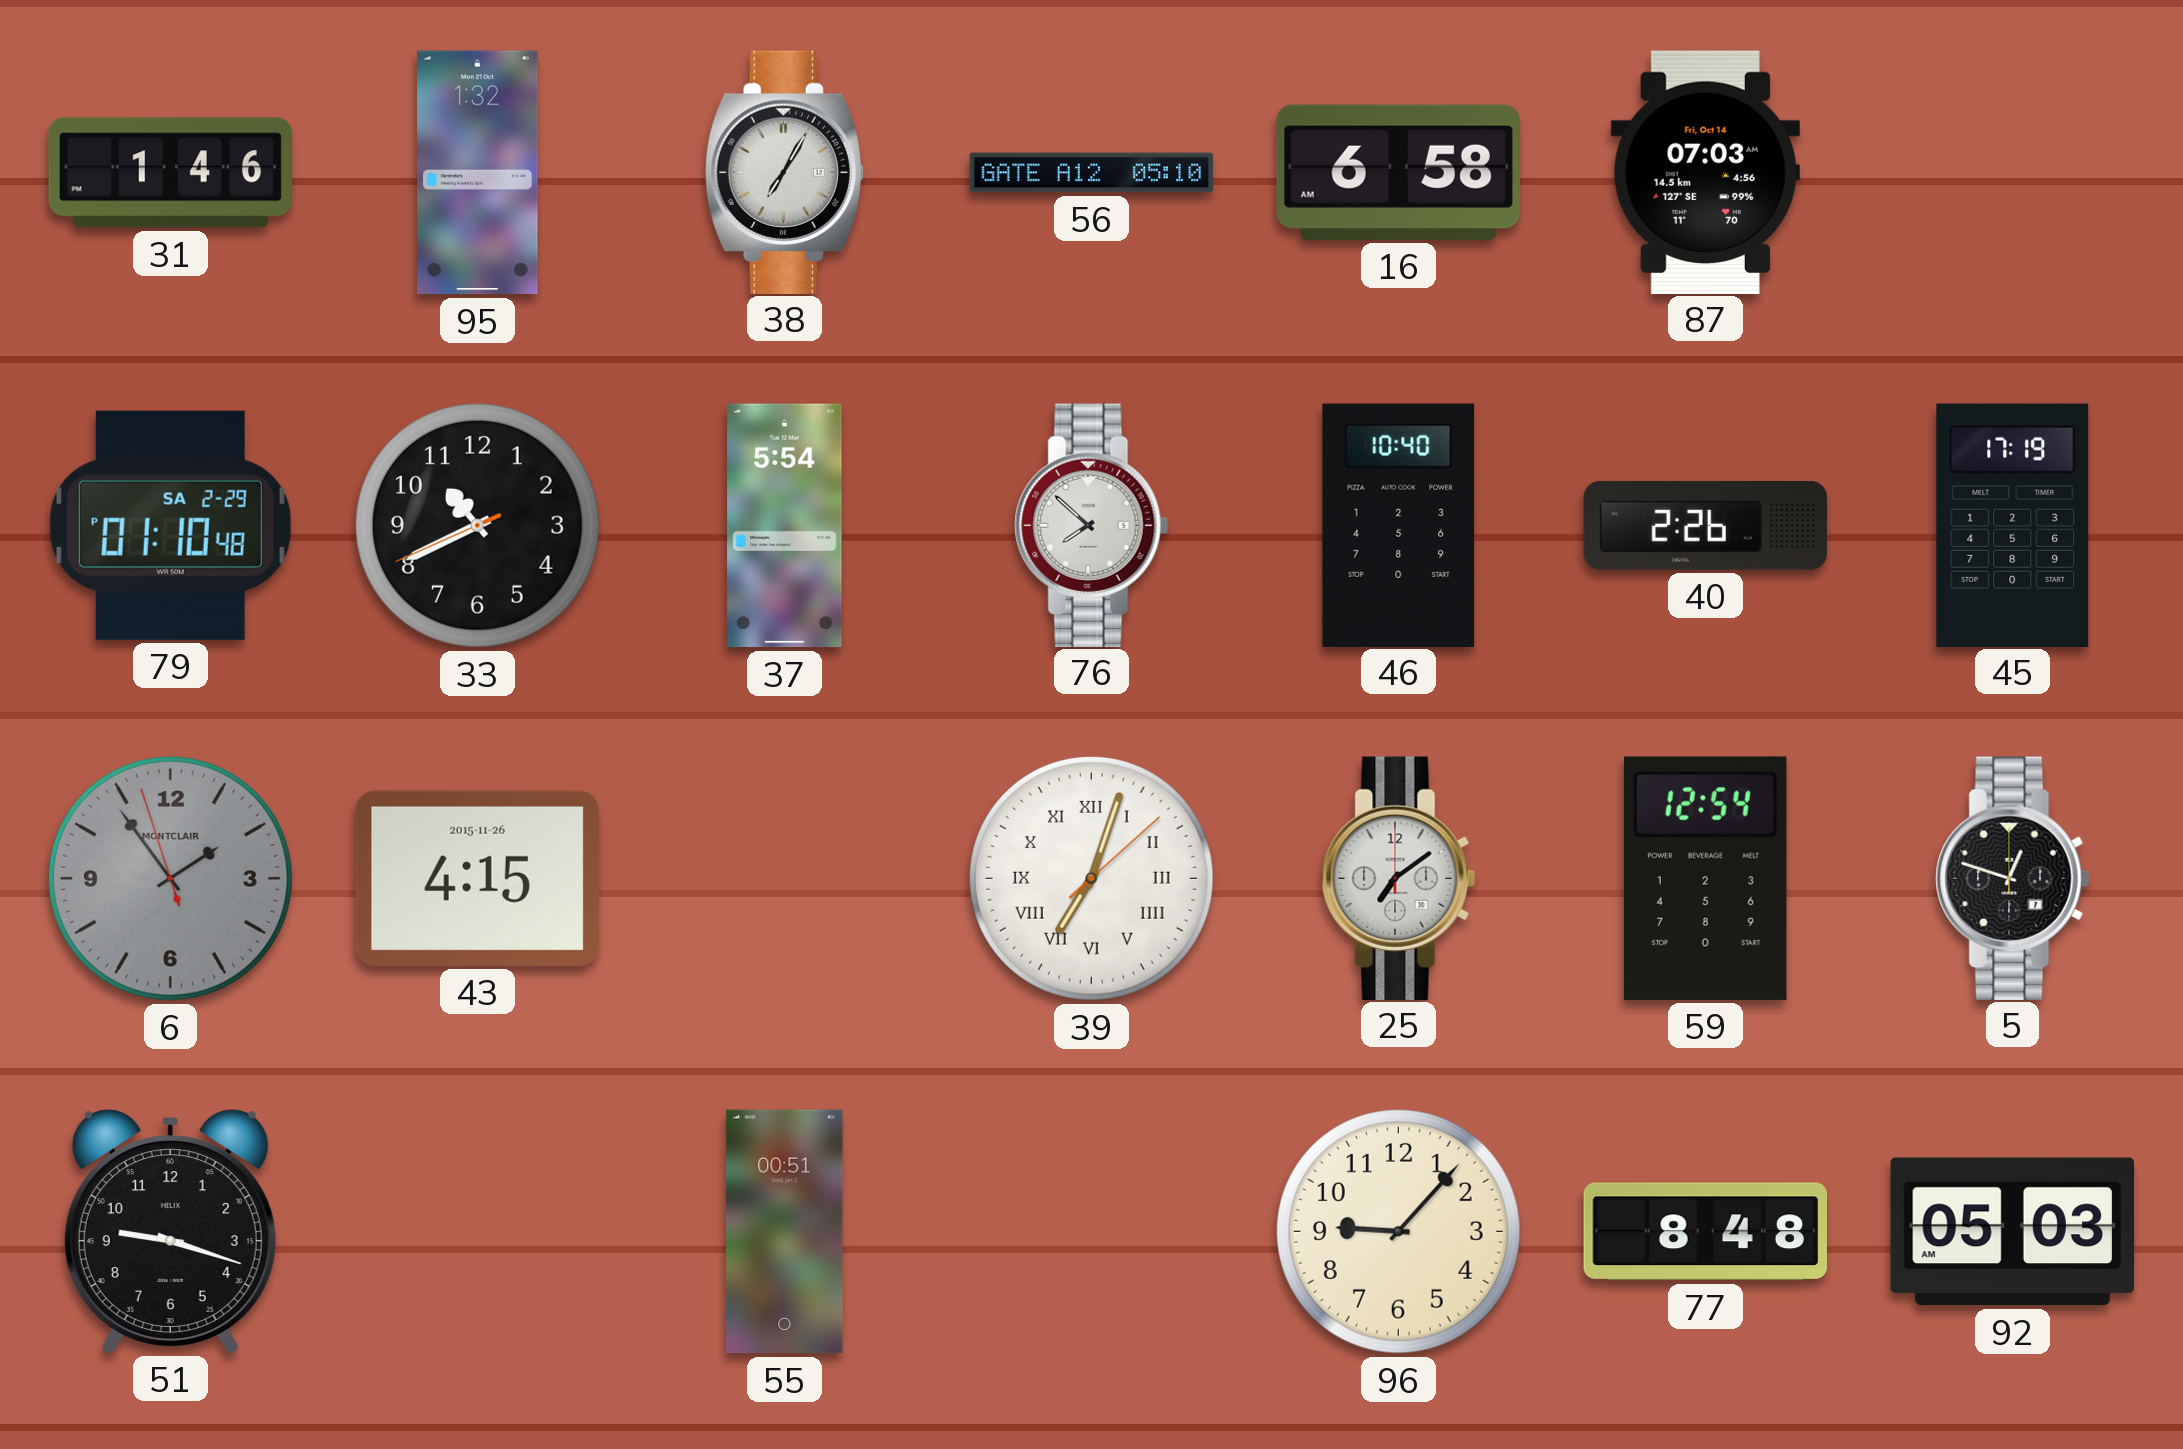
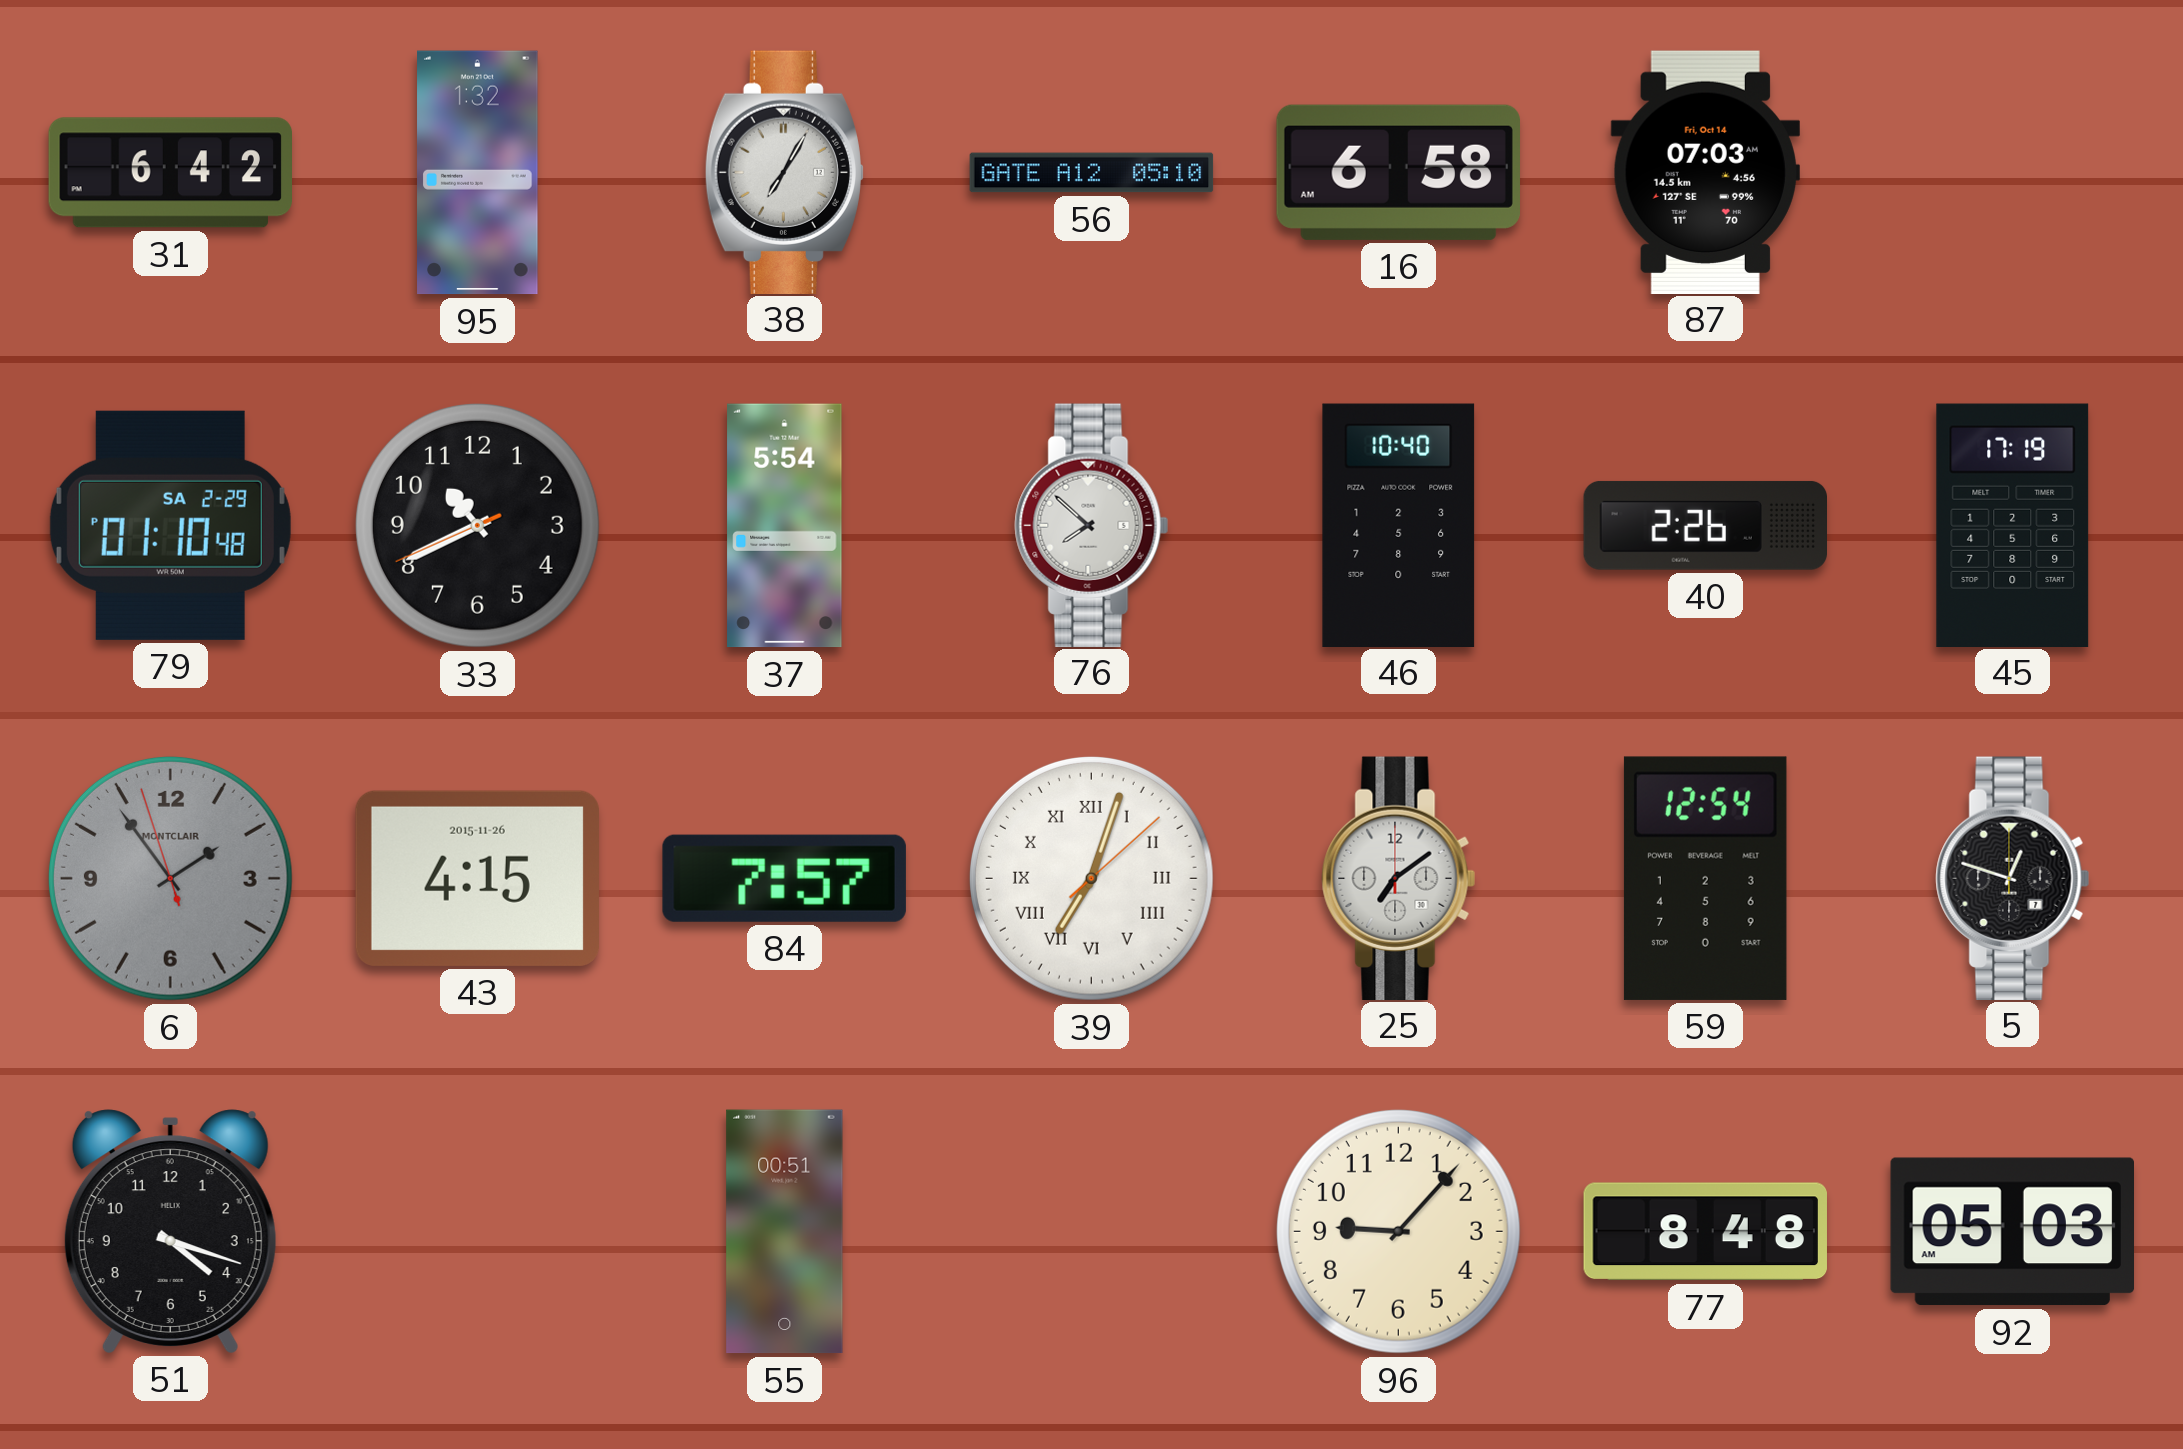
31: 1:46 -> 6:42
84: none -> 7:57
51: 9:18 -> 4:18
